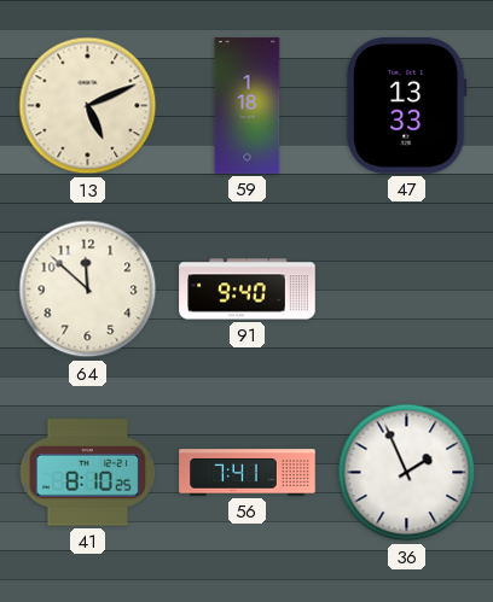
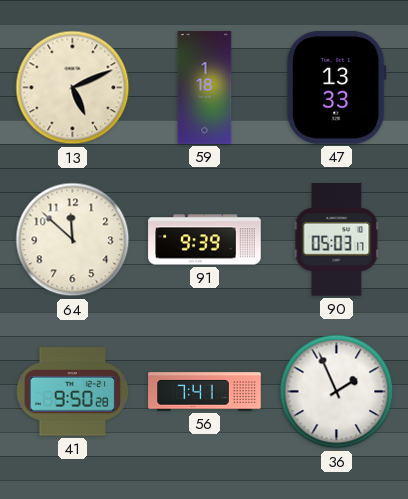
91: 9:40 -> 9:39
90: none -> 05:03
41: 8:10 -> 9:50
